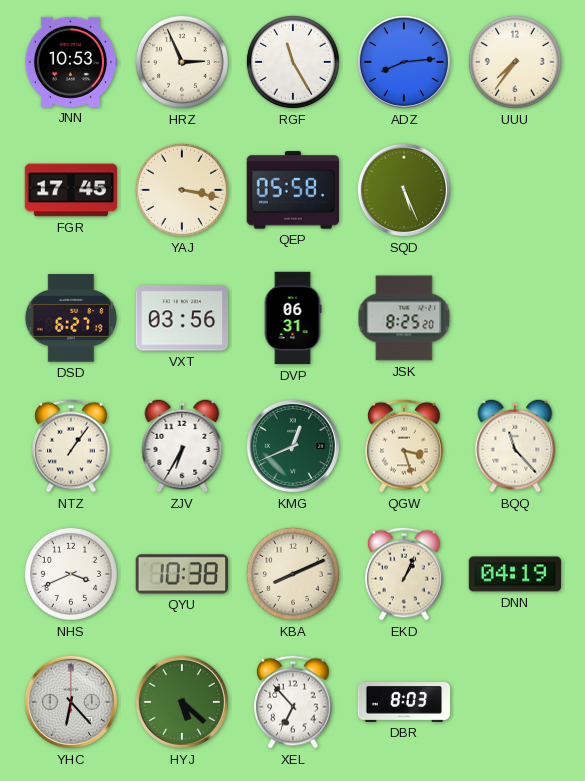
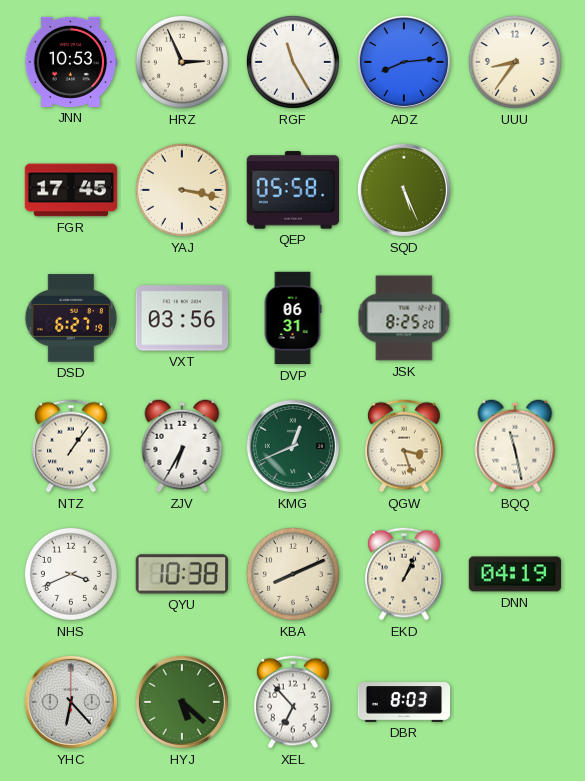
UUU: 7:36 -> 8:36
BQQ: 11:23 -> 11:28
